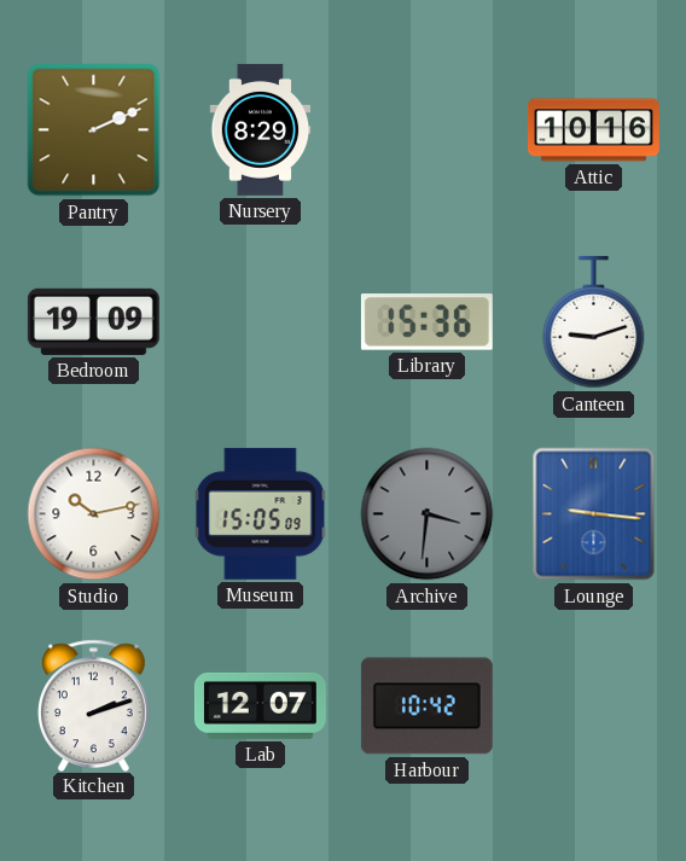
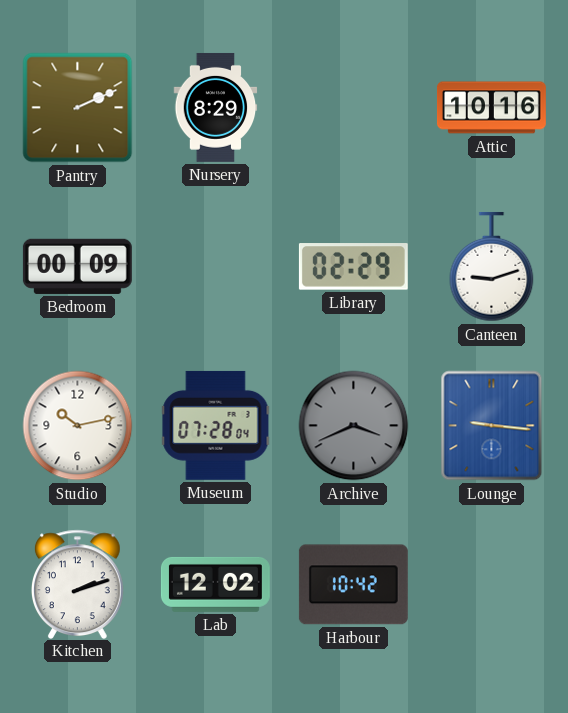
Bedroom: 19:09 -> 00:09
Library: 15:36 -> 02:29
Museum: 15:05 -> 07:28
Archive: 3:31 -> 3:41
Lab: 12:07 -> 12:02
